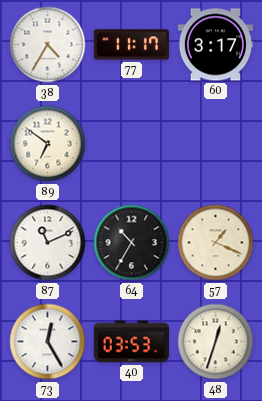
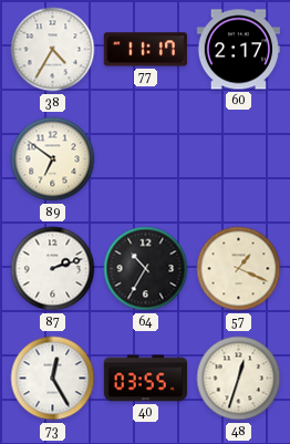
60: 3:17 -> 2:17
87: 11:11 -> 2:12
40: 03:53 -> 03:55
